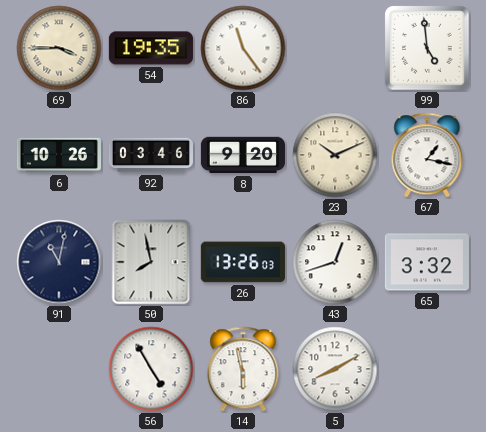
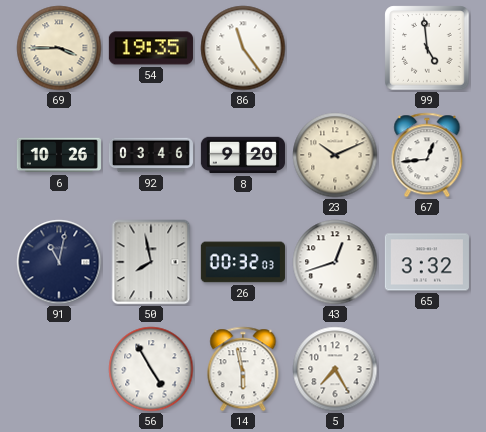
67: 1:17 -> 12:44
26: 13:26 -> 00:32
5: 8:10 -> 7:25
